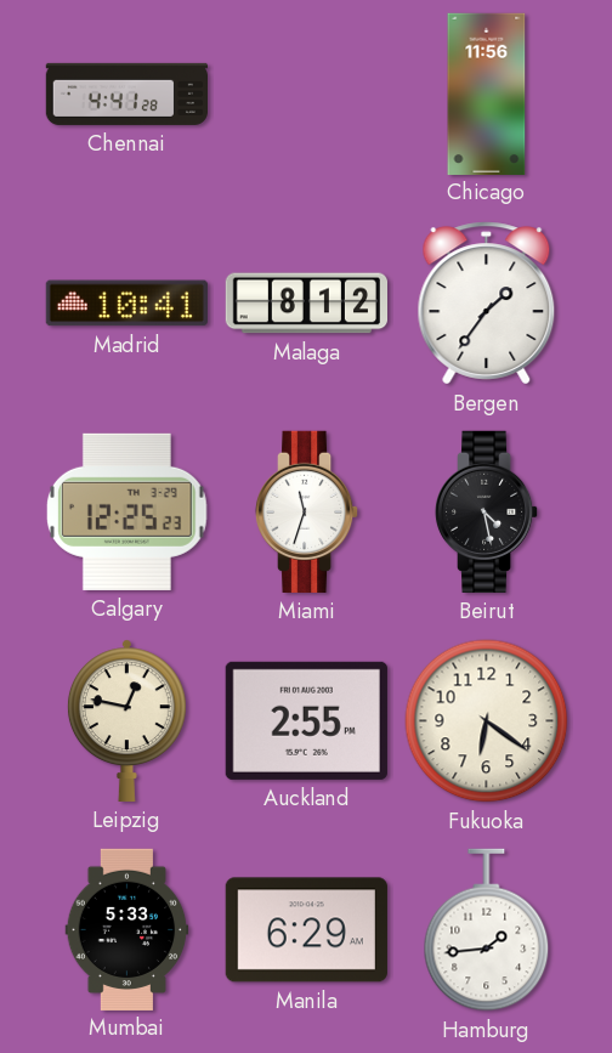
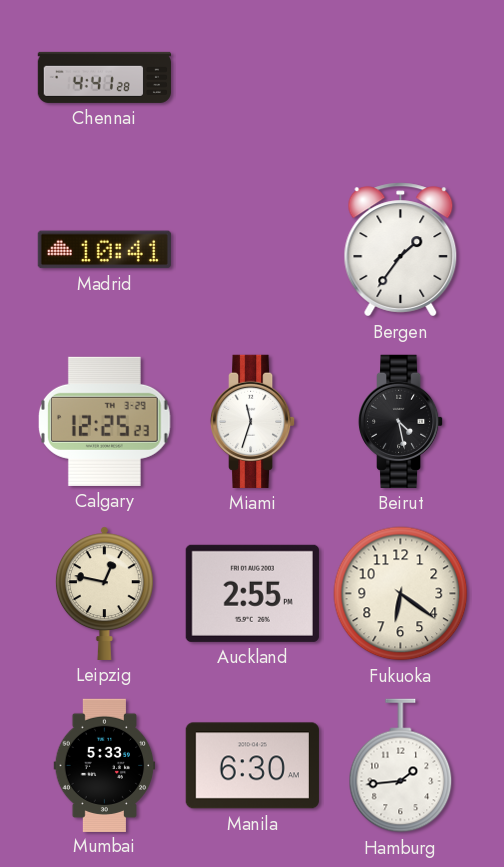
Chicago: 11:56 -> none
Malaga: 8:12 -> none
Manila: 6:29 -> 6:30
